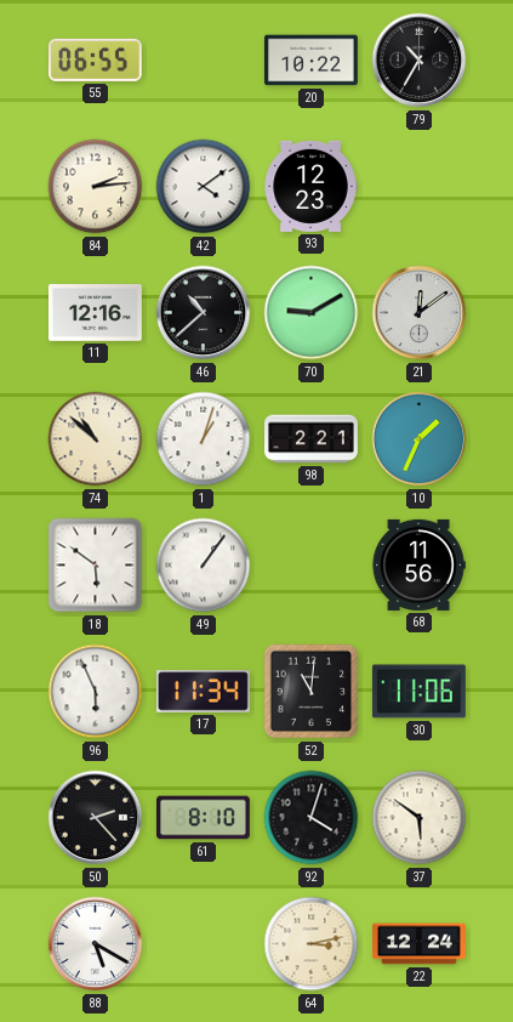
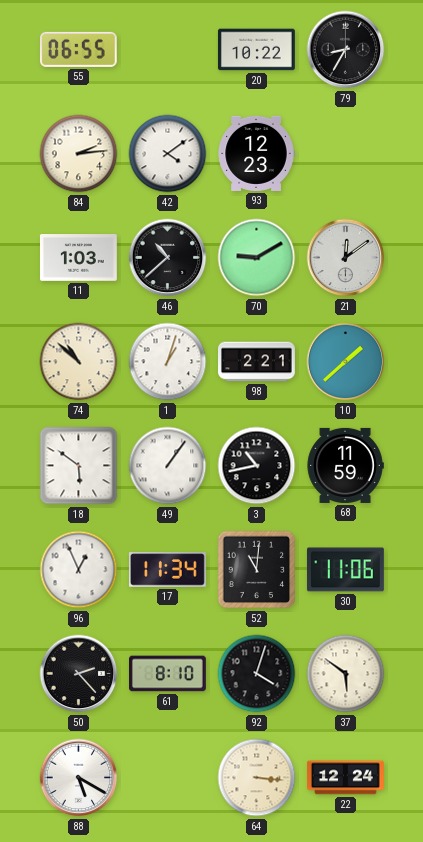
79: 10:35 -> 8:35
11: 12:16 -> 1:03
10: 1:34 -> 1:38
3: none -> 10:43
68: 11:56 -> 11:59
96: 5:56 -> 12:56
64: 3:13 -> 3:16
